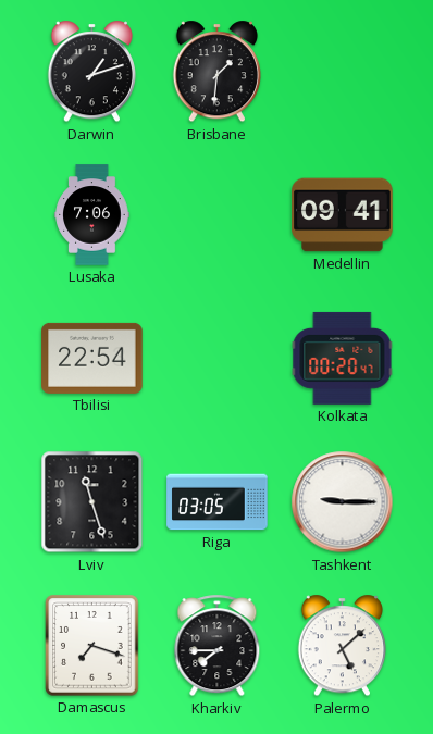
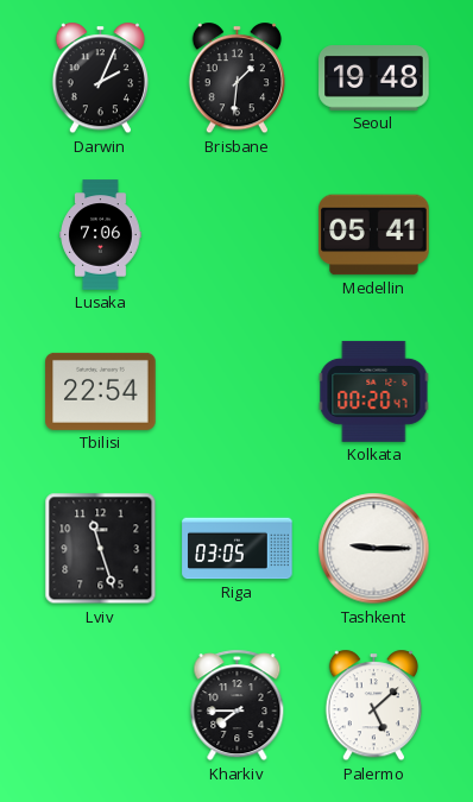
Darwin: 1:12 -> 2:04
Seoul: none -> 19:48
Medellin: 09:41 -> 05:41
Damascus: 7:18 -> none
